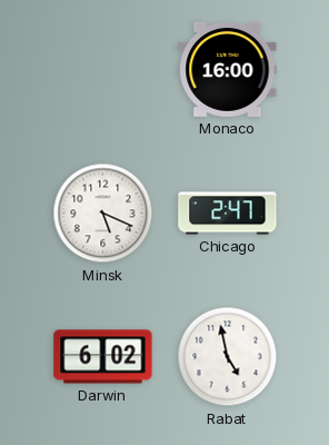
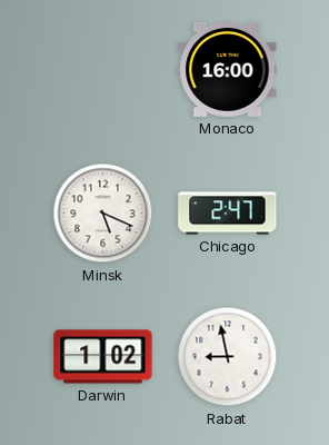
Darwin: 6:02 -> 1:02
Rabat: 4:58 -> 8:58
